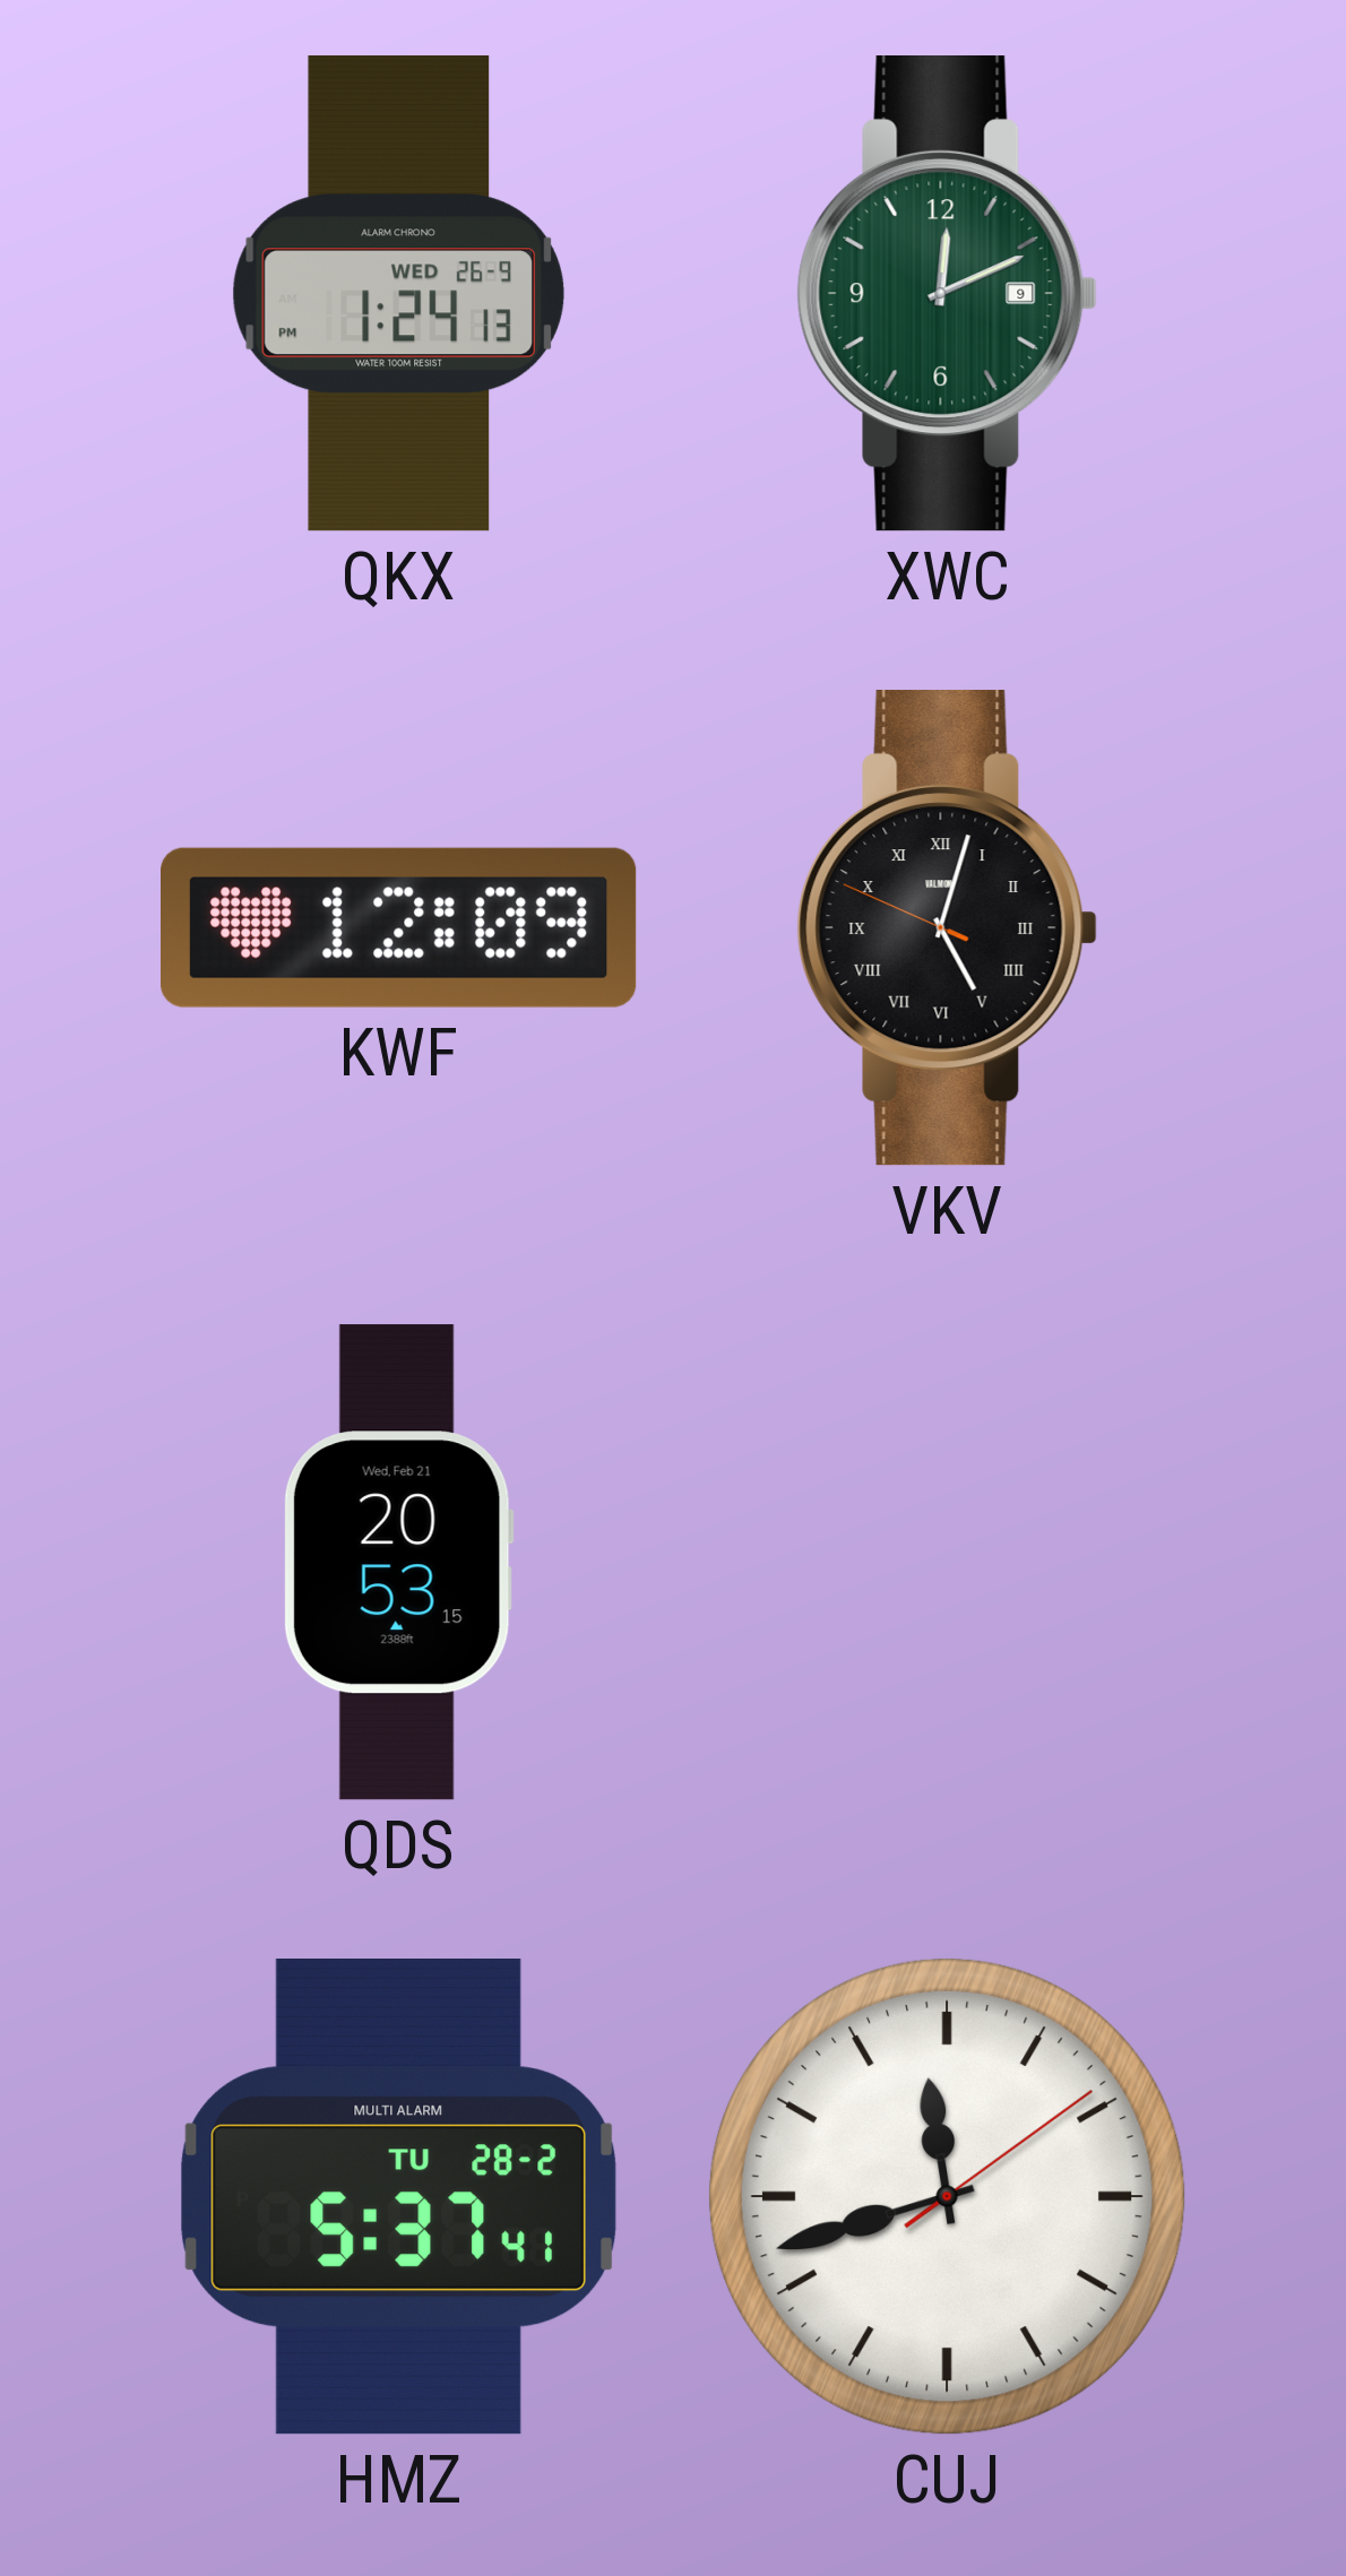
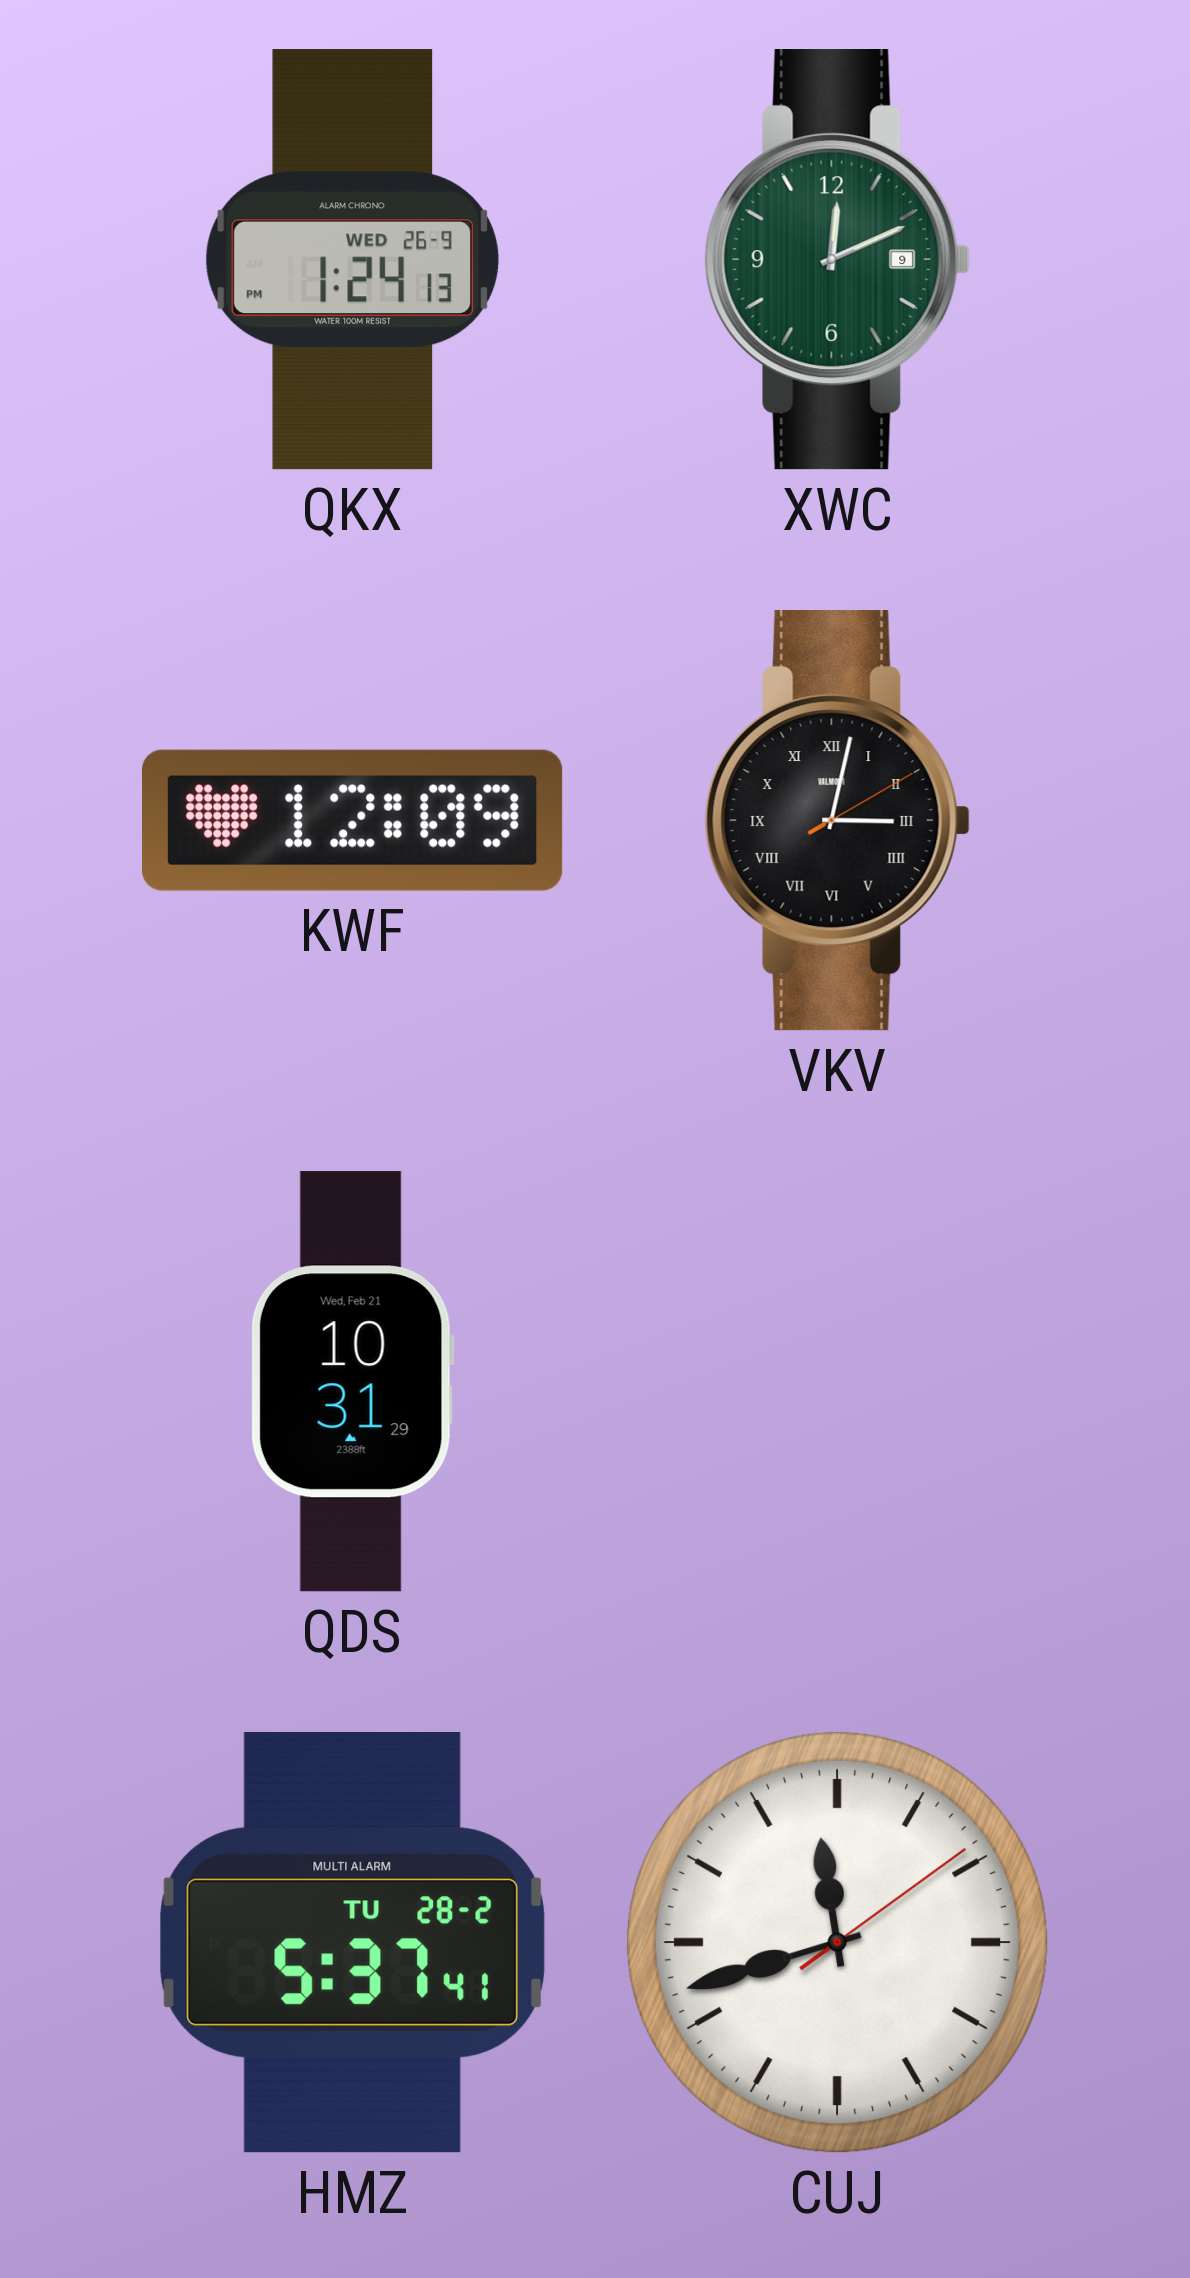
VKV: 5:02 -> 3:02
QDS: 20:53 -> 10:31
